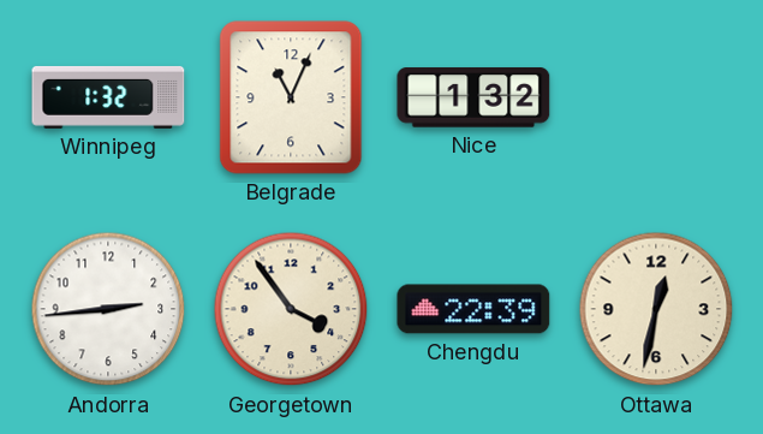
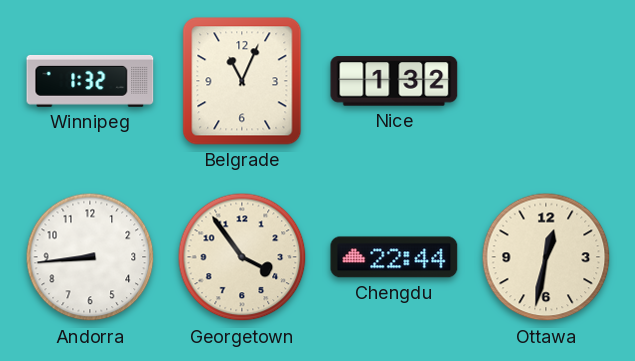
Andorra: 2:44 -> 8:44
Chengdu: 22:39 -> 22:44
